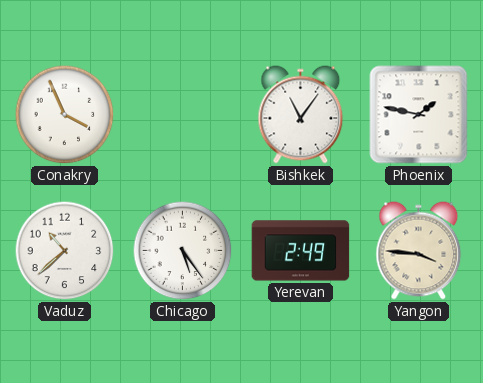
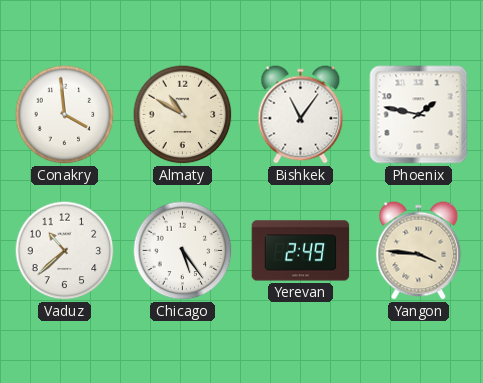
Conakry: 3:56 -> 3:59
Almaty: none -> 10:50
